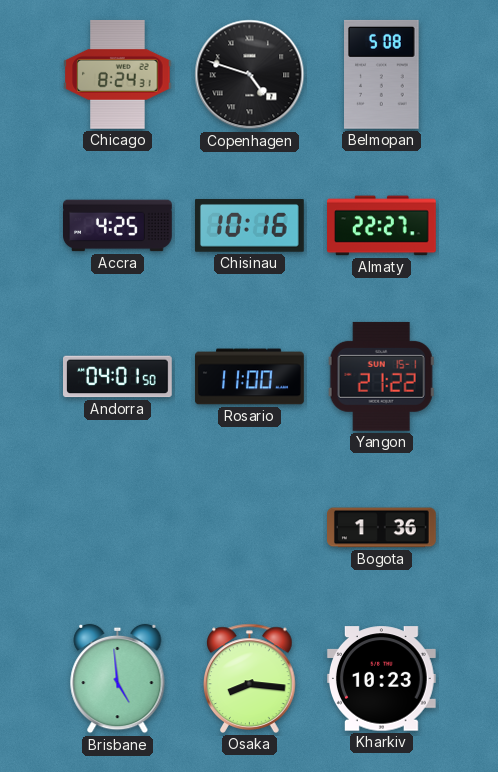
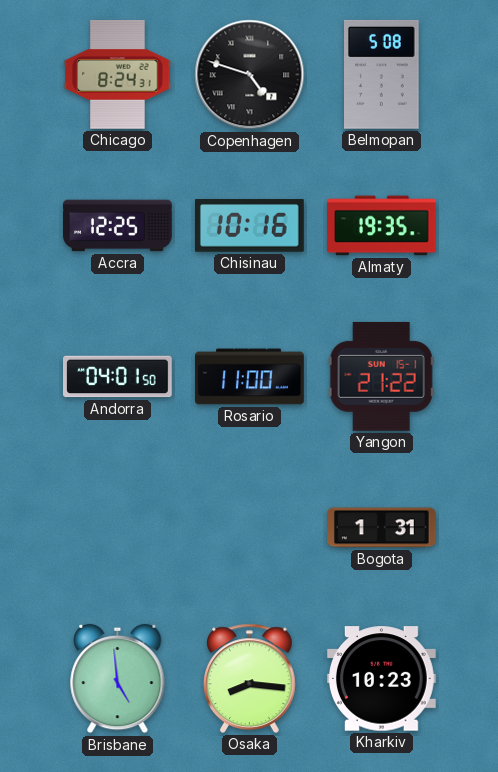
Accra: 4:25 -> 12:25
Almaty: 22:27 -> 19:35
Bogota: 1:36 -> 1:31
